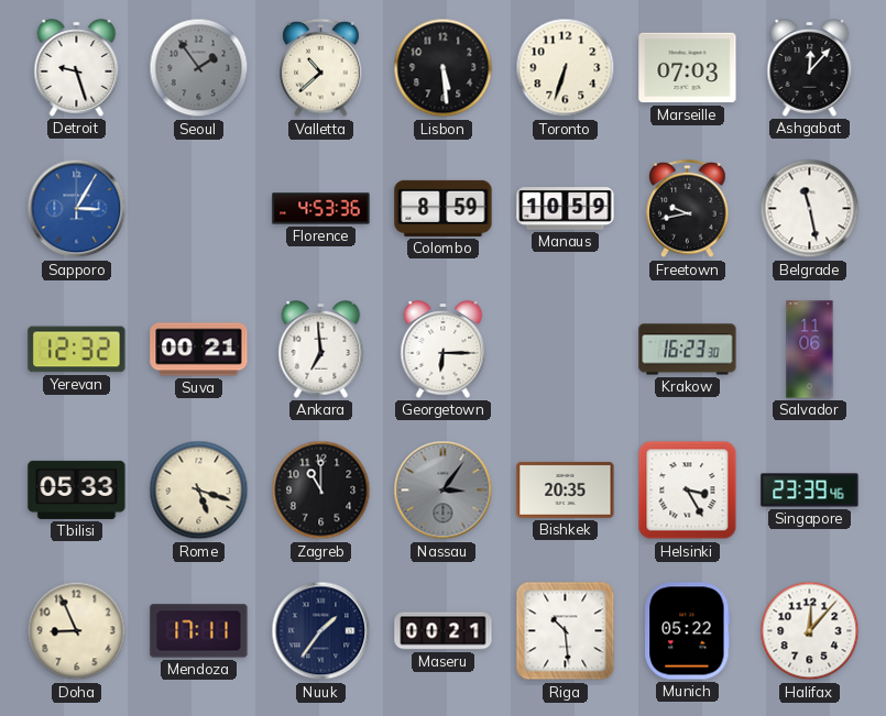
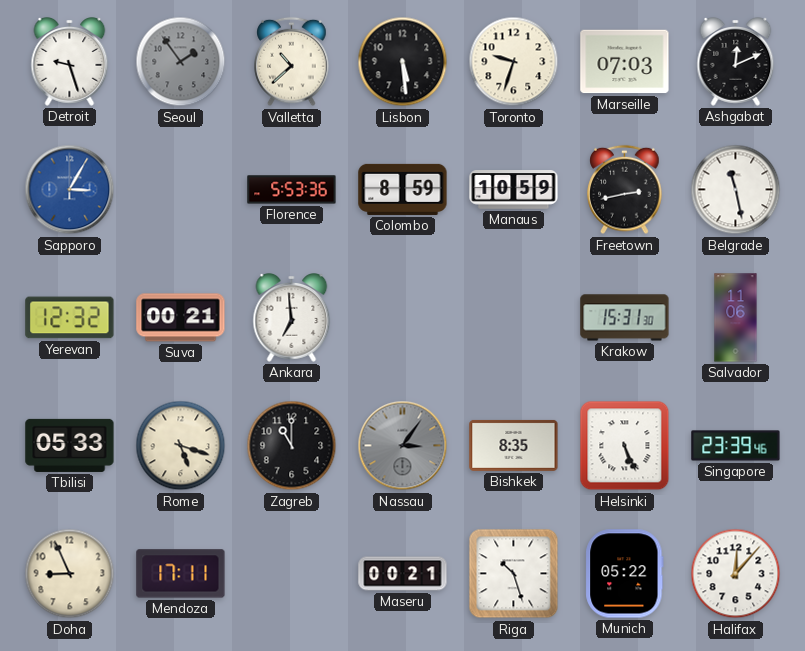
Toronto: 6:33 -> 9:33
Ashgabat: 12:07 -> 12:11
Florence: 4:53 -> 5:53
Freetown: 9:43 -> 2:43
Georgetown: 6:15 -> none
Krakow: 16:23 -> 15:31
Bishkek: 20:35 -> 8:35
Helsinki: 3:25 -> 5:26
Nuuk: 1:36 -> none
Riga: 10:29 -> 10:27
